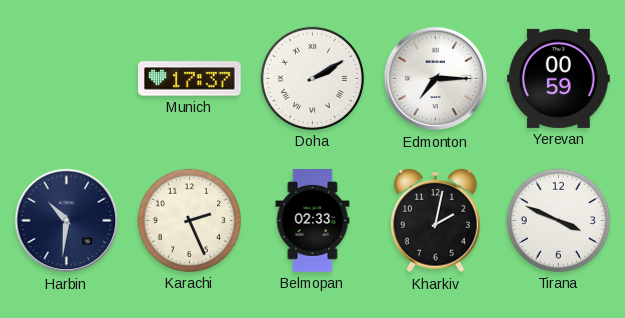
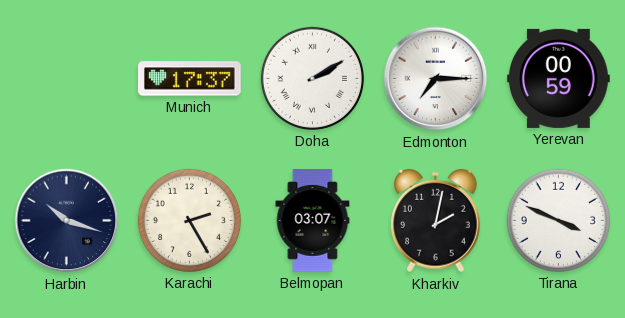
Harbin: 10:31 -> 10:18
Karachi: 2:26 -> 2:25
Belmopan: 02:33 -> 03:07
